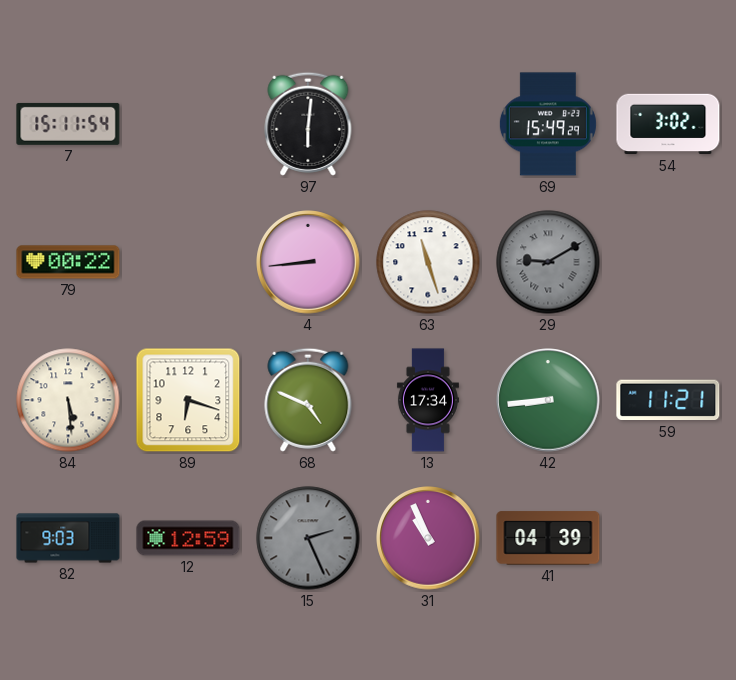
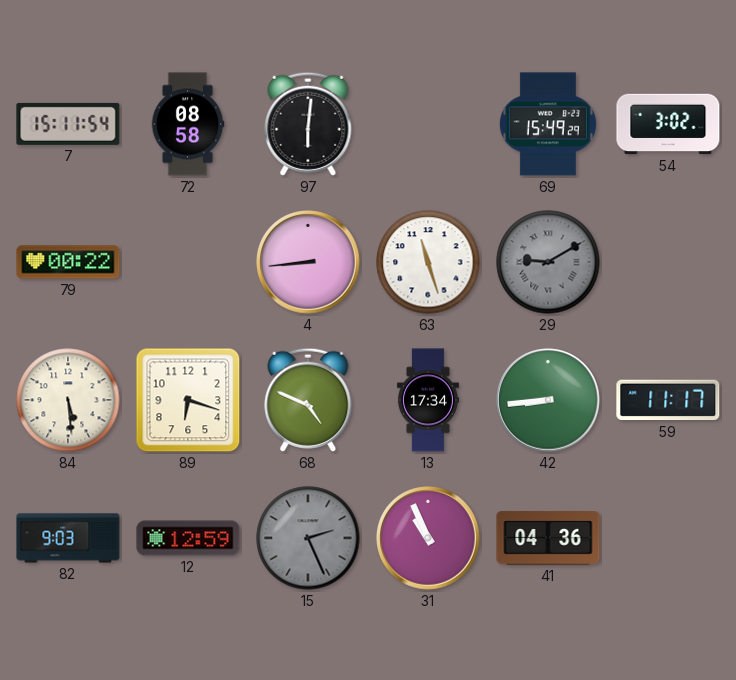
72: none -> 08:58
59: 11:21 -> 11:17
41: 04:39 -> 04:36
